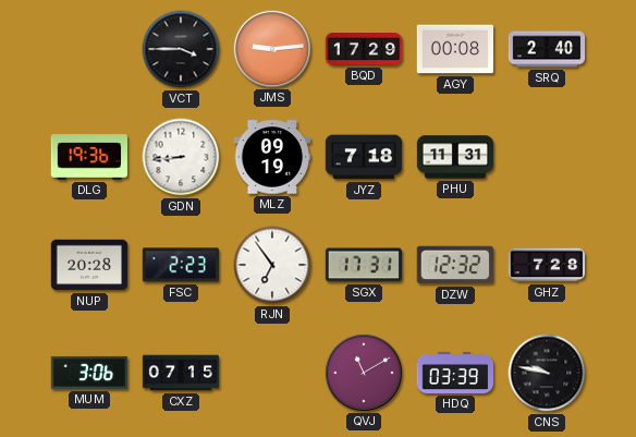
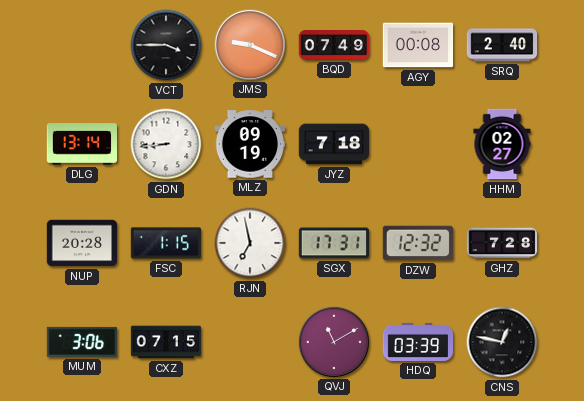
JMS: 9:14 -> 9:19
BQD: 17:29 -> 07:49
DLG: 19:36 -> 13:14
PHU: 11:31 -> none
HHM: none -> 02:27
FSC: 2:23 -> 1:15
RJN: 6:54 -> 6:58
CNS: 9:47 -> 12:47
